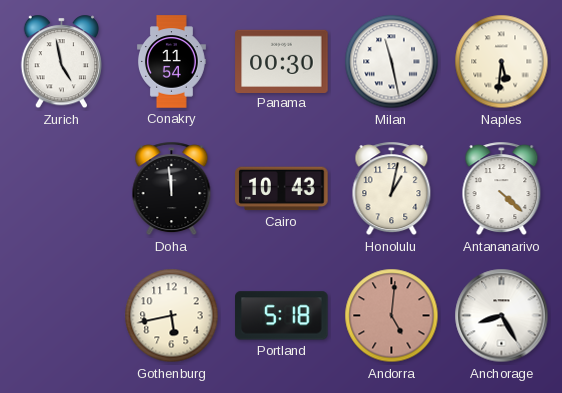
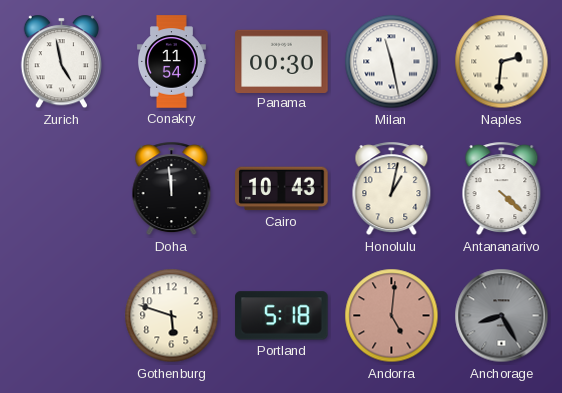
Naples: 5:31 -> 2:31
Gothenburg: 5:43 -> 5:48
Anchorage dial: white -> grey
